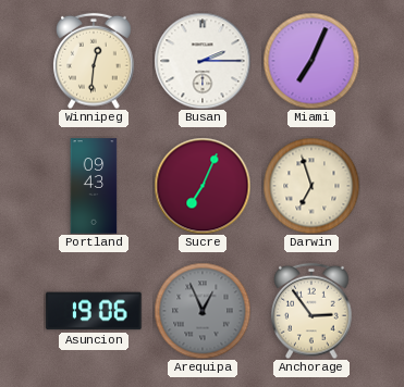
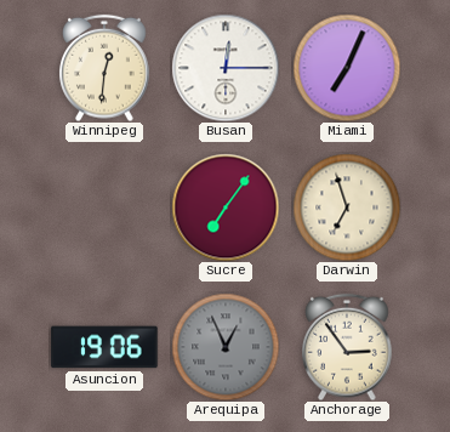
Busan: 2:15 -> 12:15
Portland: 09:43 -> none
Sucre: 7:04 -> 7:06
